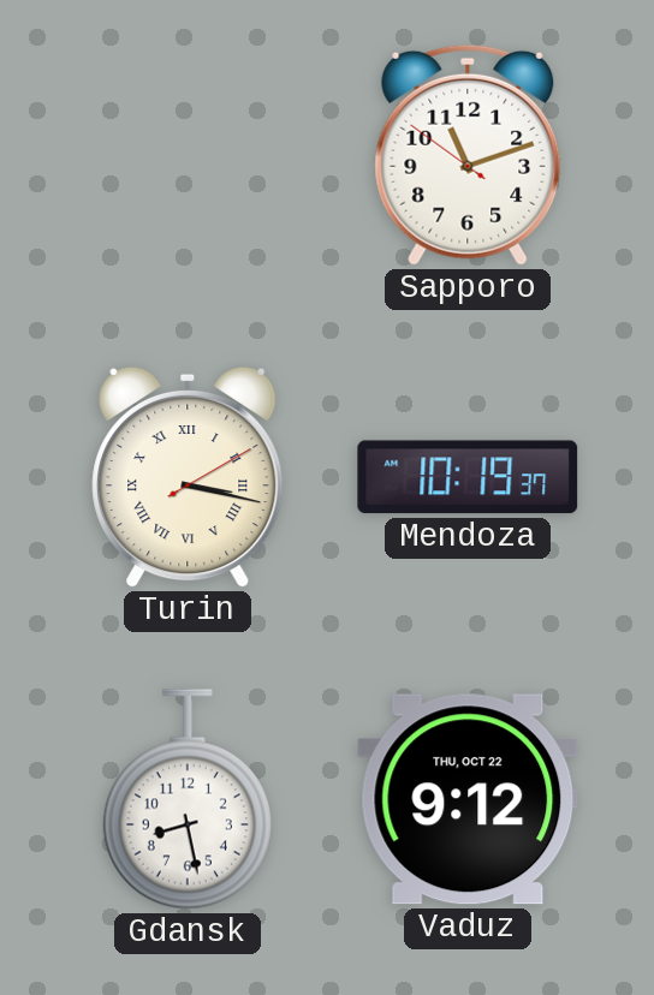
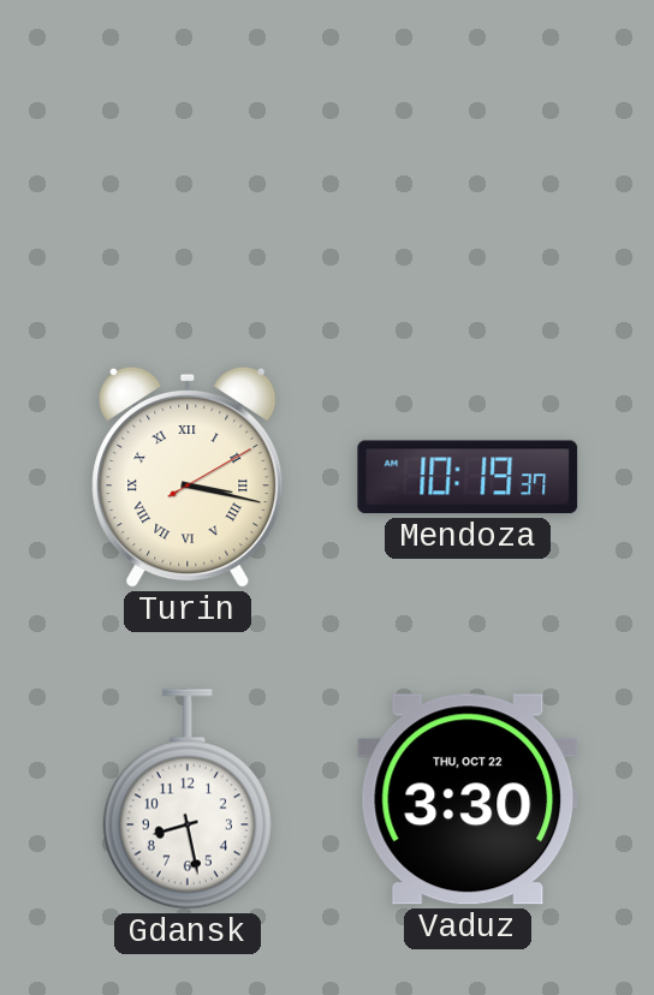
Sapporo: 11:11 -> none
Vaduz: 9:12 -> 3:30
